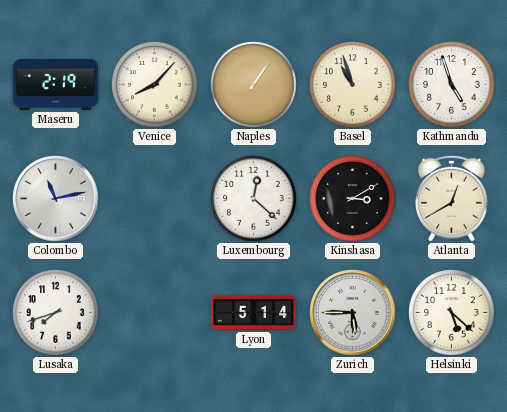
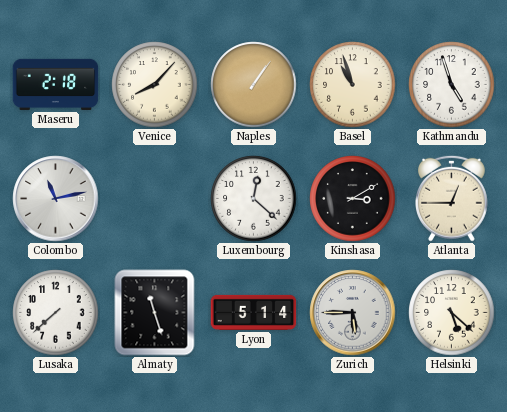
Maseru: 2:19 -> 2:18
Atlanta: 12:40 -> 12:45
Lusaka: 7:42 -> 7:38
Almaty: none -> 11:27
